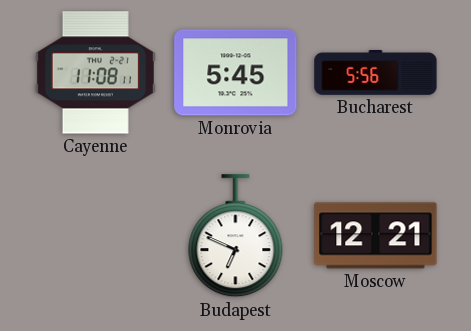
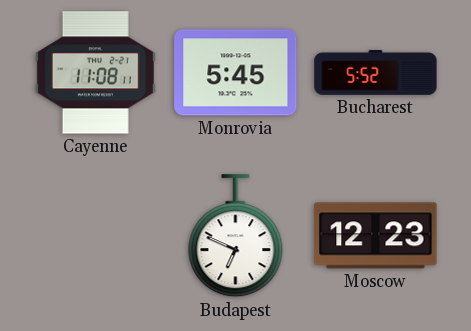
Bucharest: 5:56 -> 5:52
Moscow: 12:21 -> 12:23
